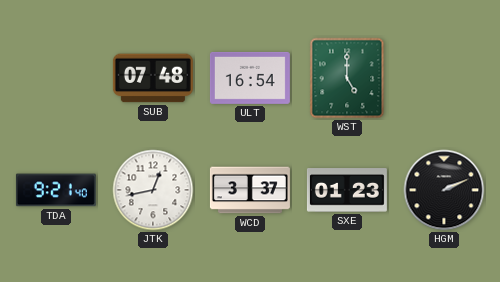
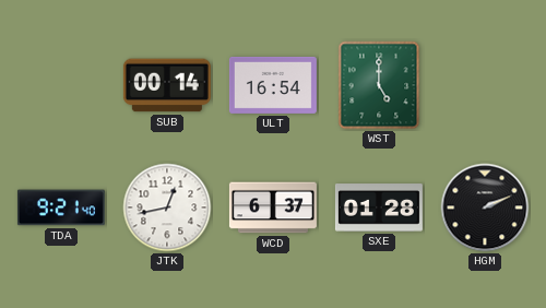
SUB: 07:48 -> 00:14
WCD: 3:37 -> 6:37
SXE: 01:23 -> 01:28
